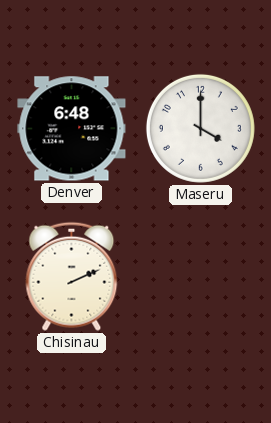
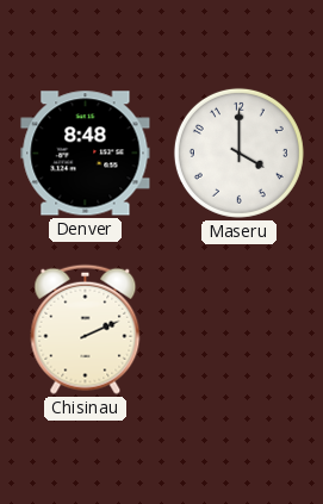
Denver: 6:48 -> 8:48
